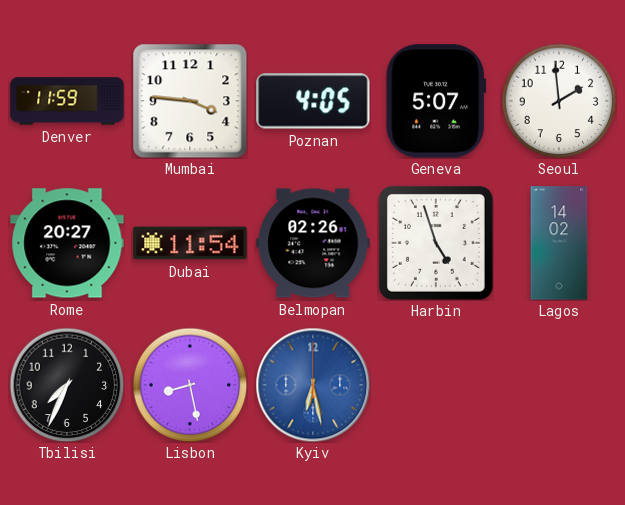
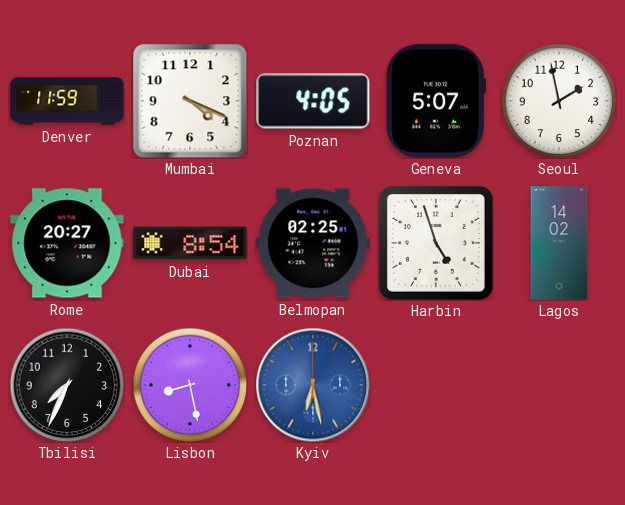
Mumbai: 3:46 -> 4:19
Seoul: 1:59 -> 1:58
Dubai: 11:54 -> 8:54
Belmopan: 02:26 -> 02:25
